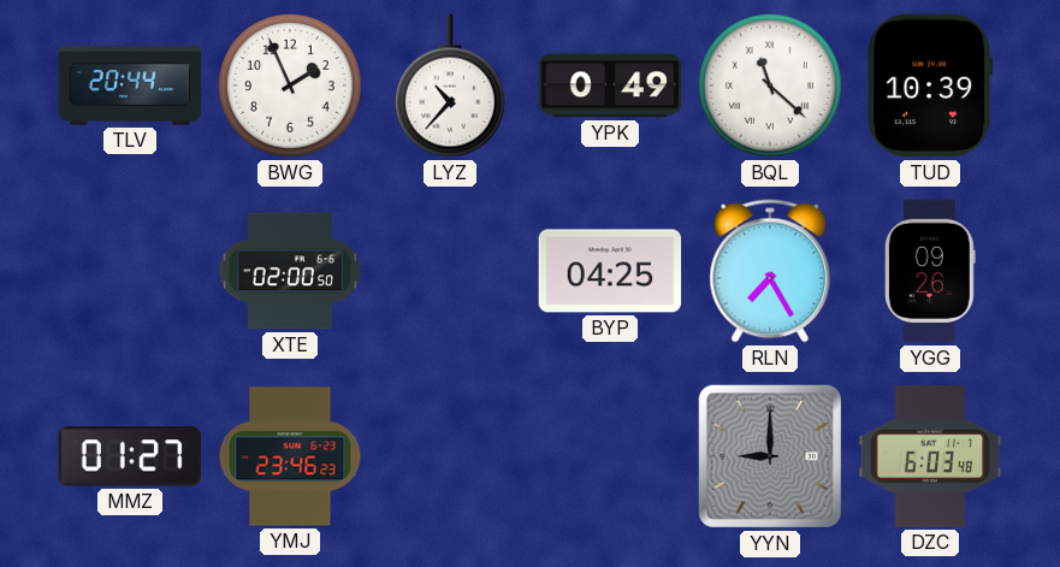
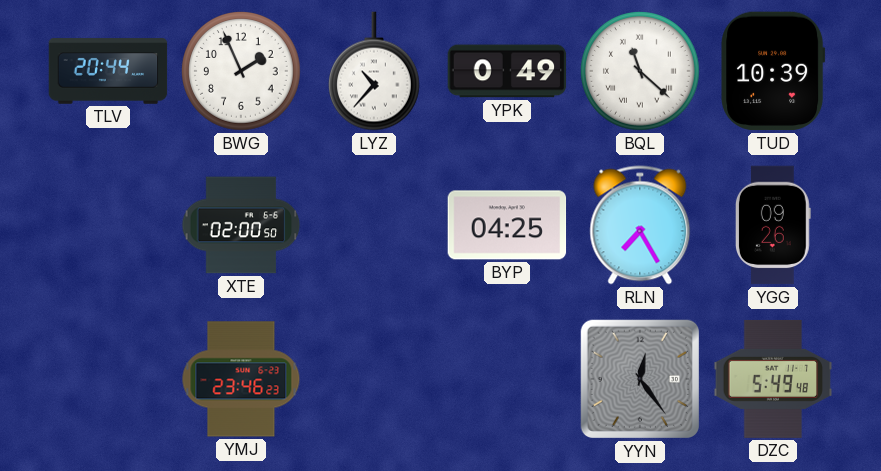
MMZ: 01:27 -> none
YYN: 9:00 -> 12:24
DZC: 6:03 -> 5:49
